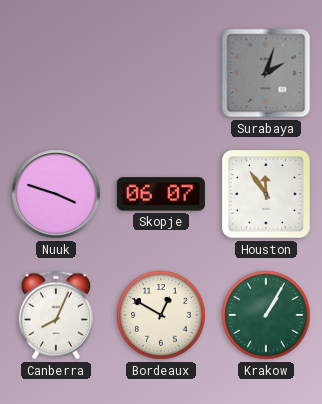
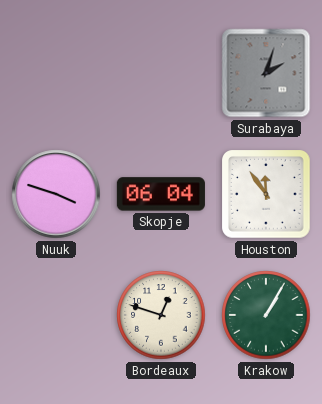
Skopje: 06:07 -> 06:04
Canberra: 8:04 -> none
Bordeaux: 12:50 -> 12:48
